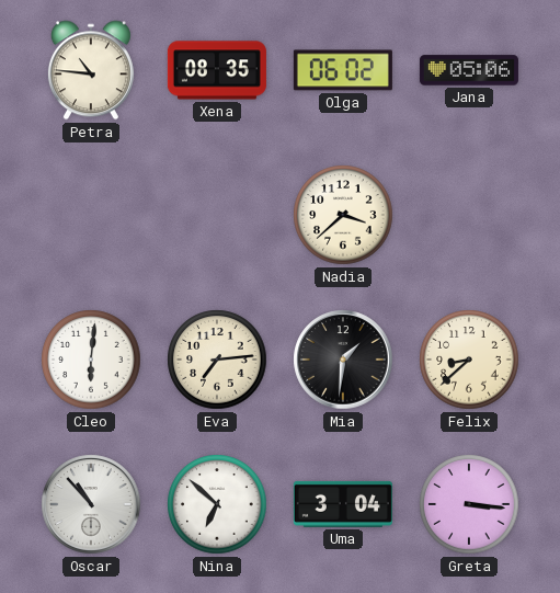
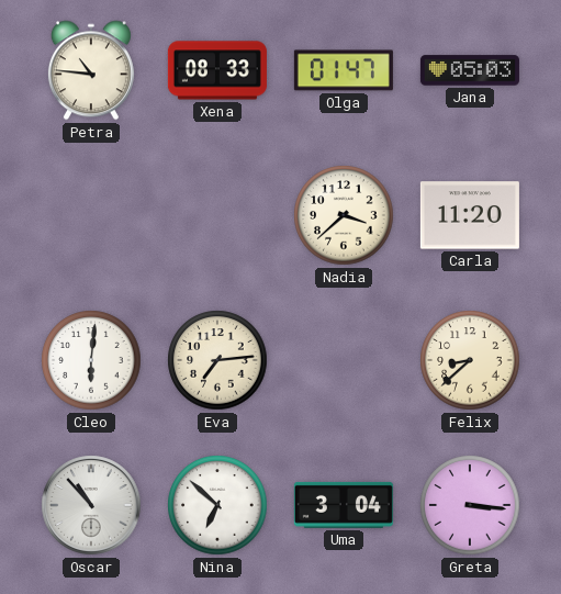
Xena: 08:35 -> 08:33
Olga: 06:02 -> 01:47
Jana: 05:06 -> 05:03
Carla: none -> 11:20
Mia: 1:31 -> none
